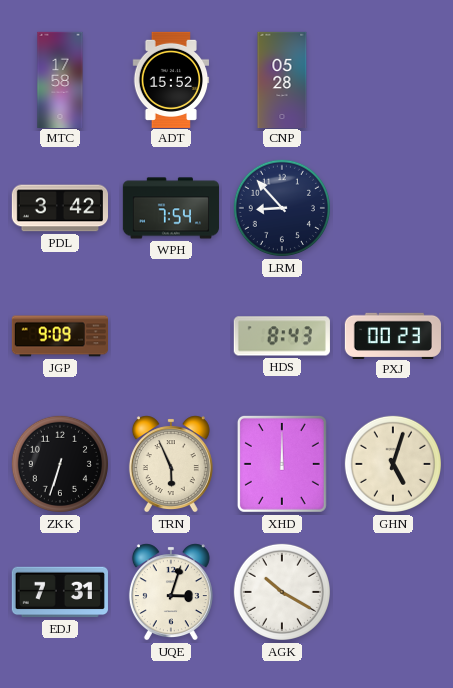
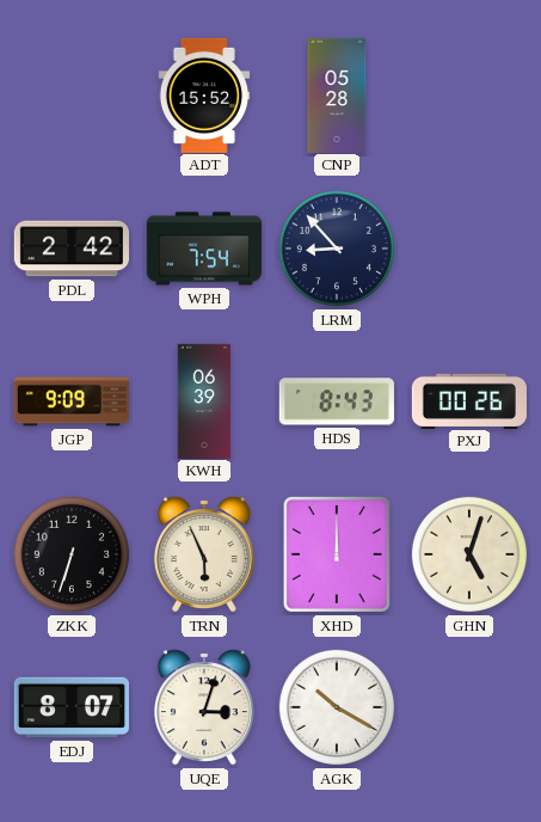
MTC: 17:58 -> none
PDL: 3:42 -> 2:42
KWH: none -> 06:39
PXJ: 00:23 -> 00:26
EDJ: 7:31 -> 8:07
